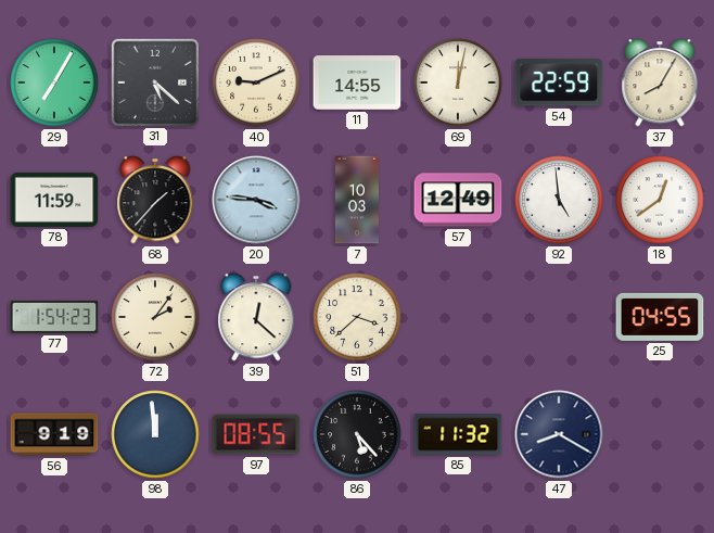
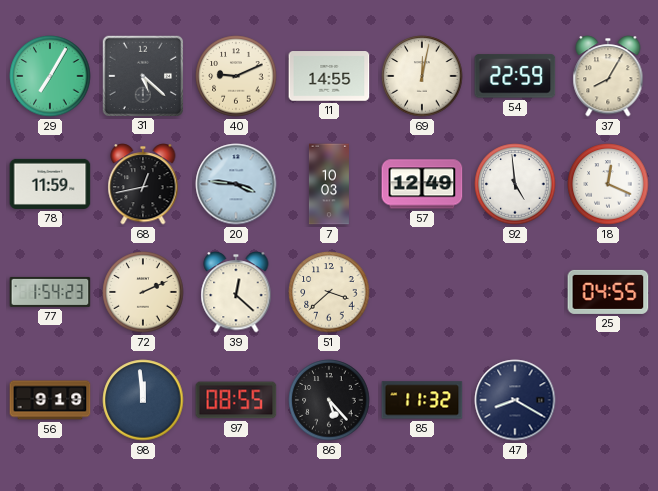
68: 1:37 -> 12:43
18: 12:39 -> 12:19
72: 2:06 -> 2:11
